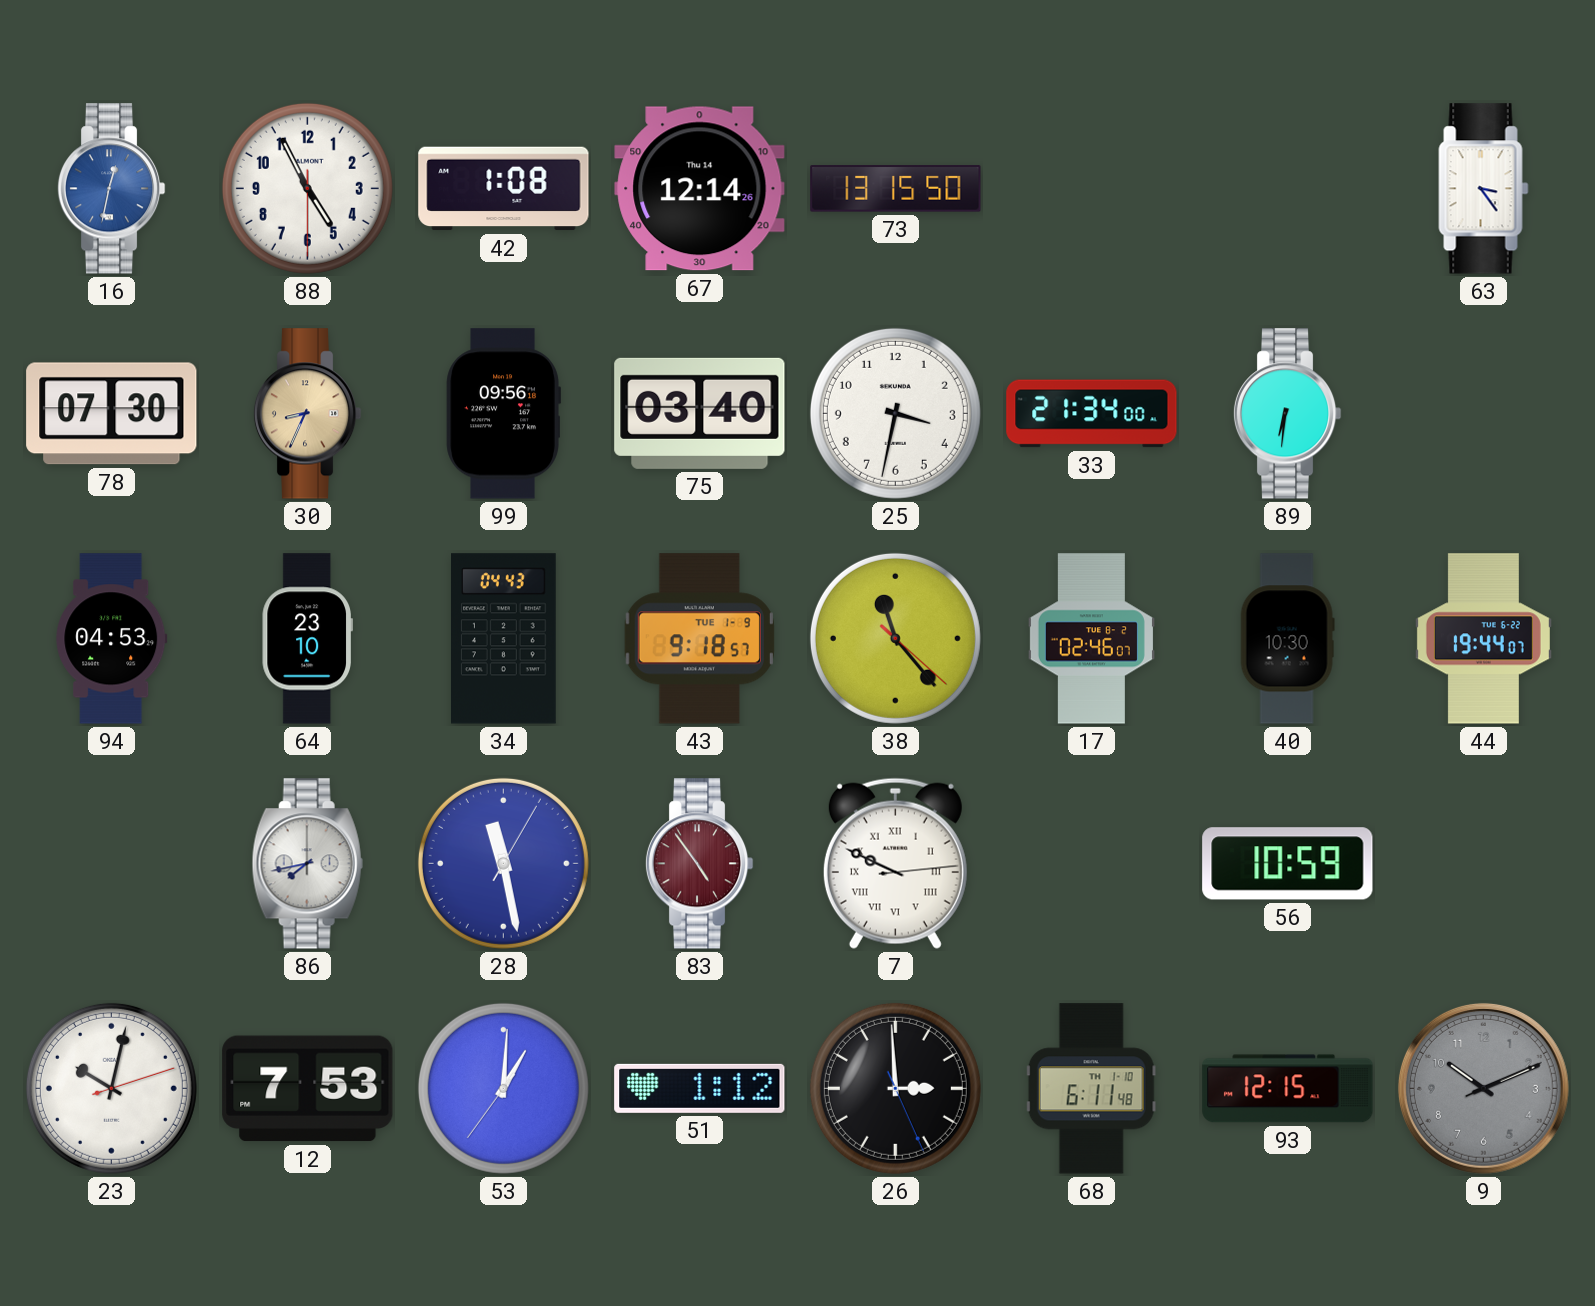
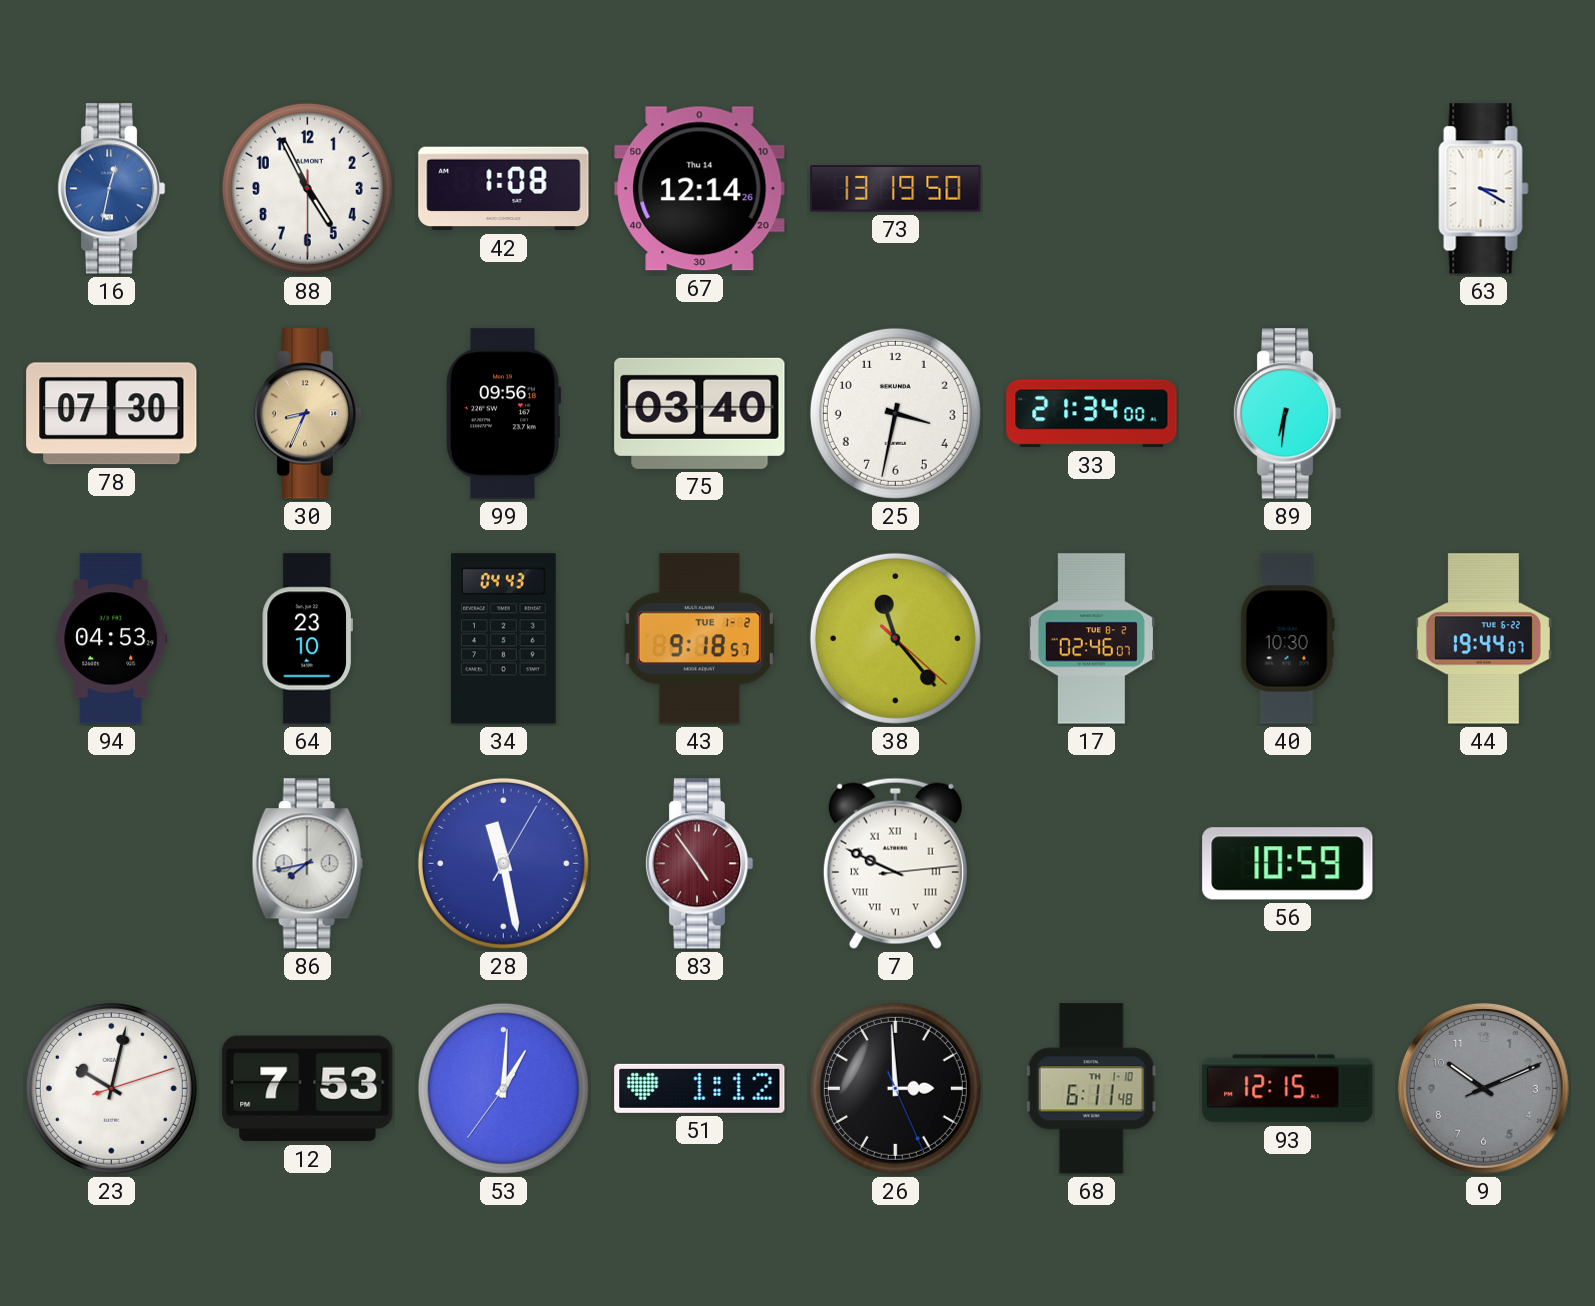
73: 13:15 -> 13:19
63: 3:24 -> 3:20
43 date: TUE 1-9 -> TUE 1-2
